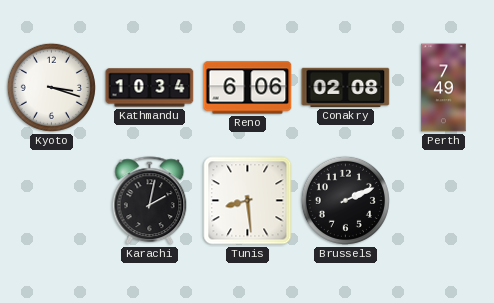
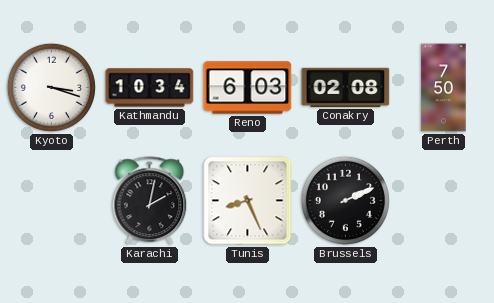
Reno: 6:06 -> 6:03
Perth: 7:49 -> 7:50
Tunis: 8:29 -> 8:26
